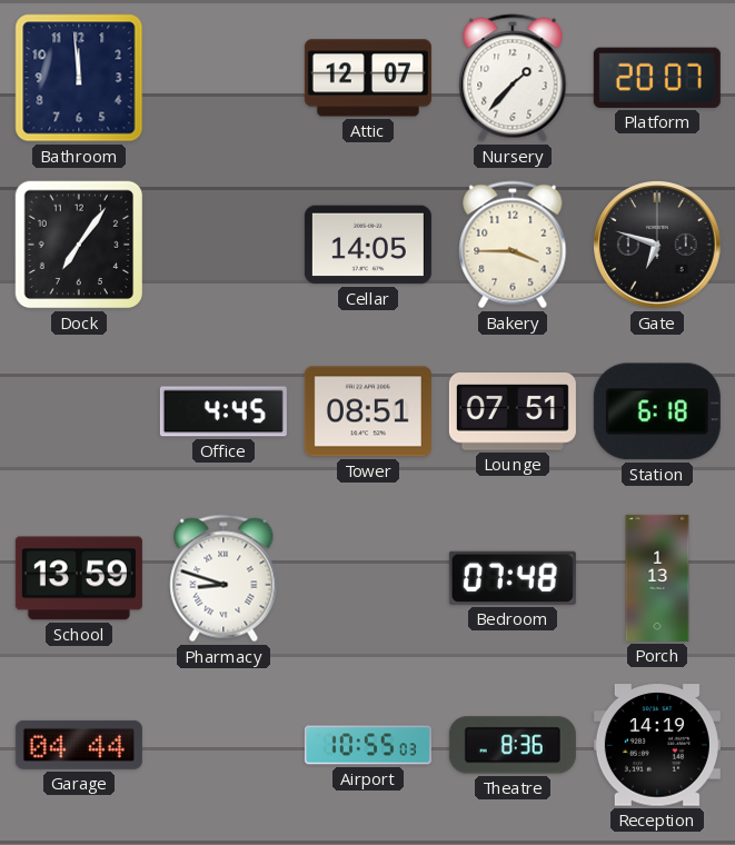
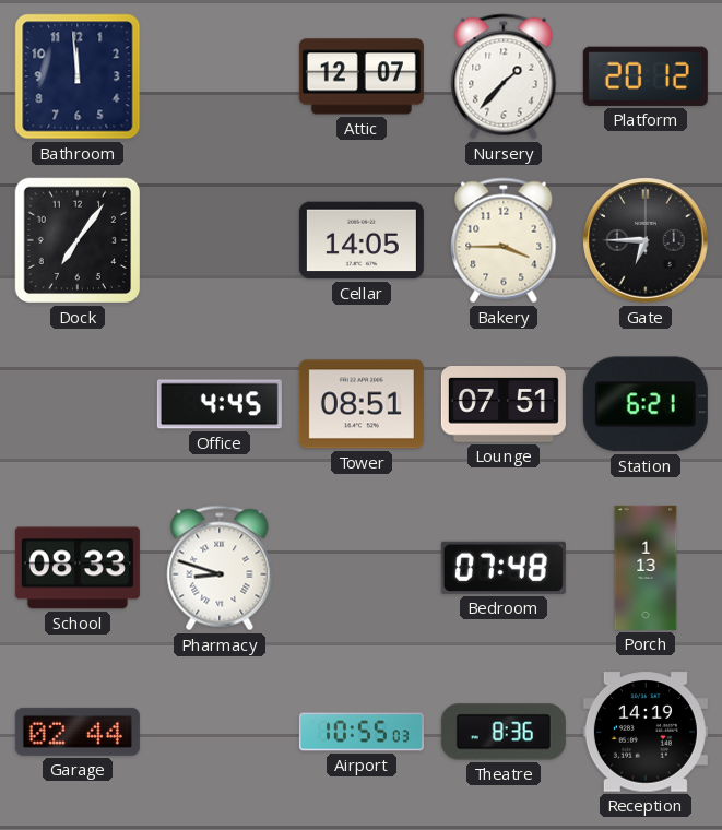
Platform: 20:07 -> 20:12
Gate: 6:48 -> 6:45
Station: 6:18 -> 6:21
School: 13:59 -> 08:33
Garage: 04:44 -> 02:44
